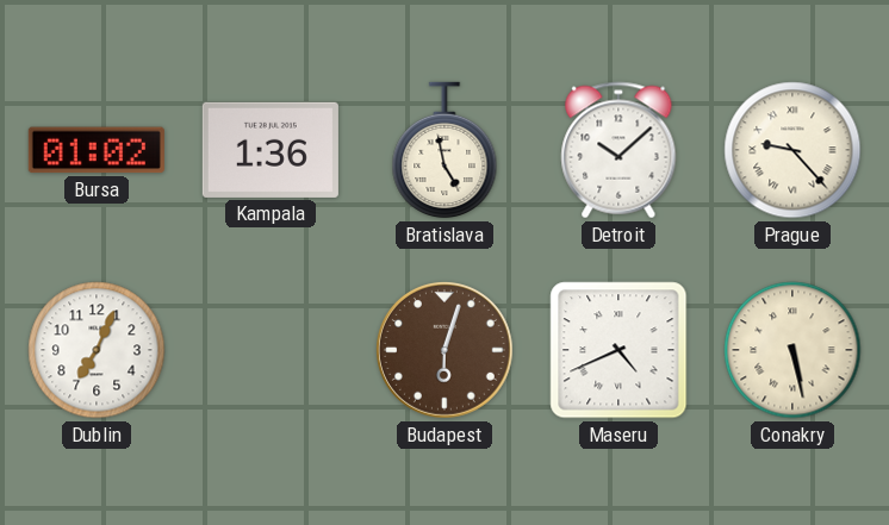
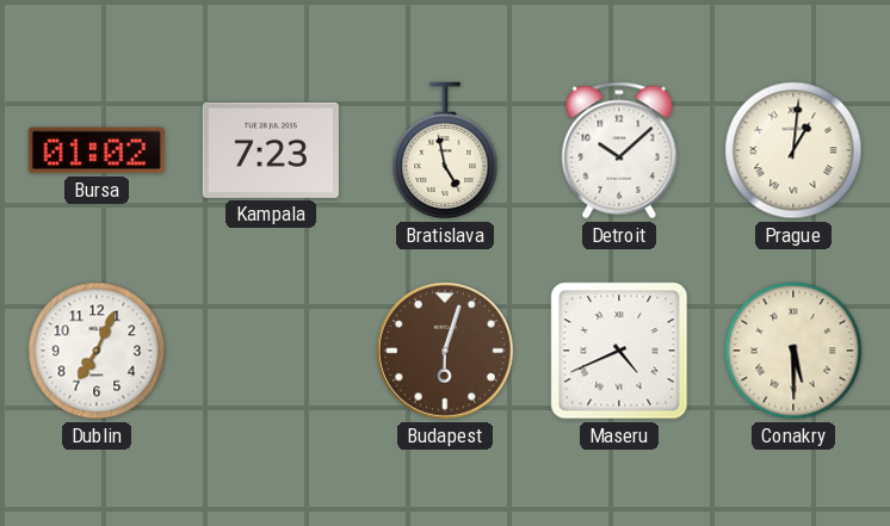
Kampala: 1:36 -> 7:23
Prague: 9:23 -> 1:01
Conakry: 5:28 -> 5:30
